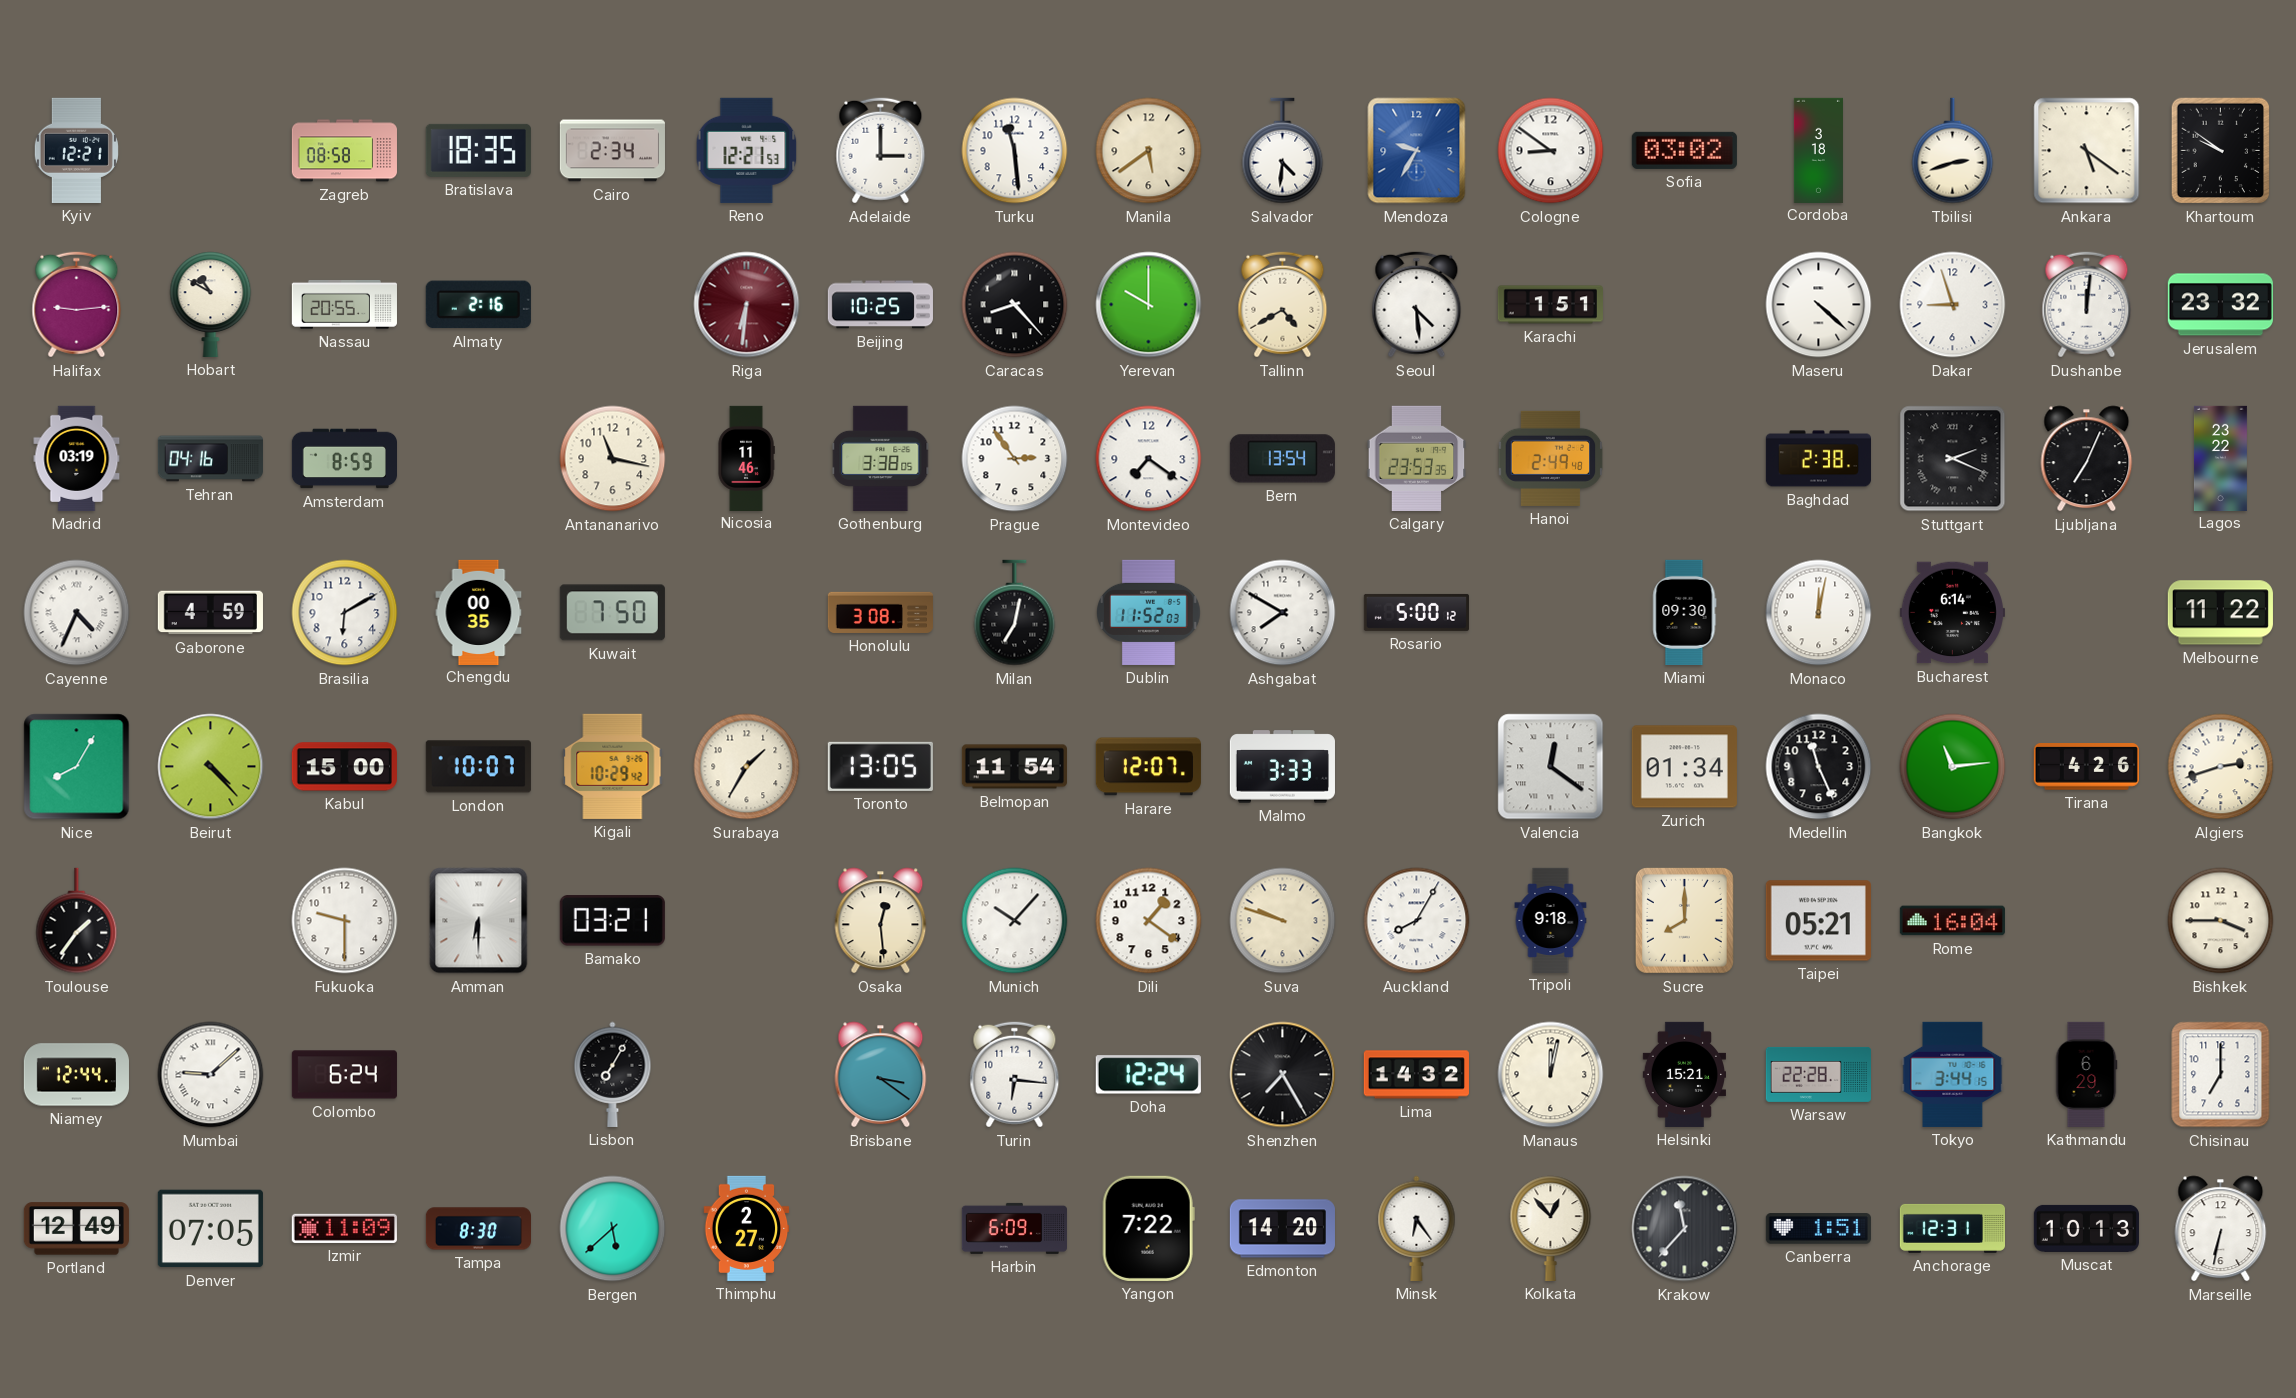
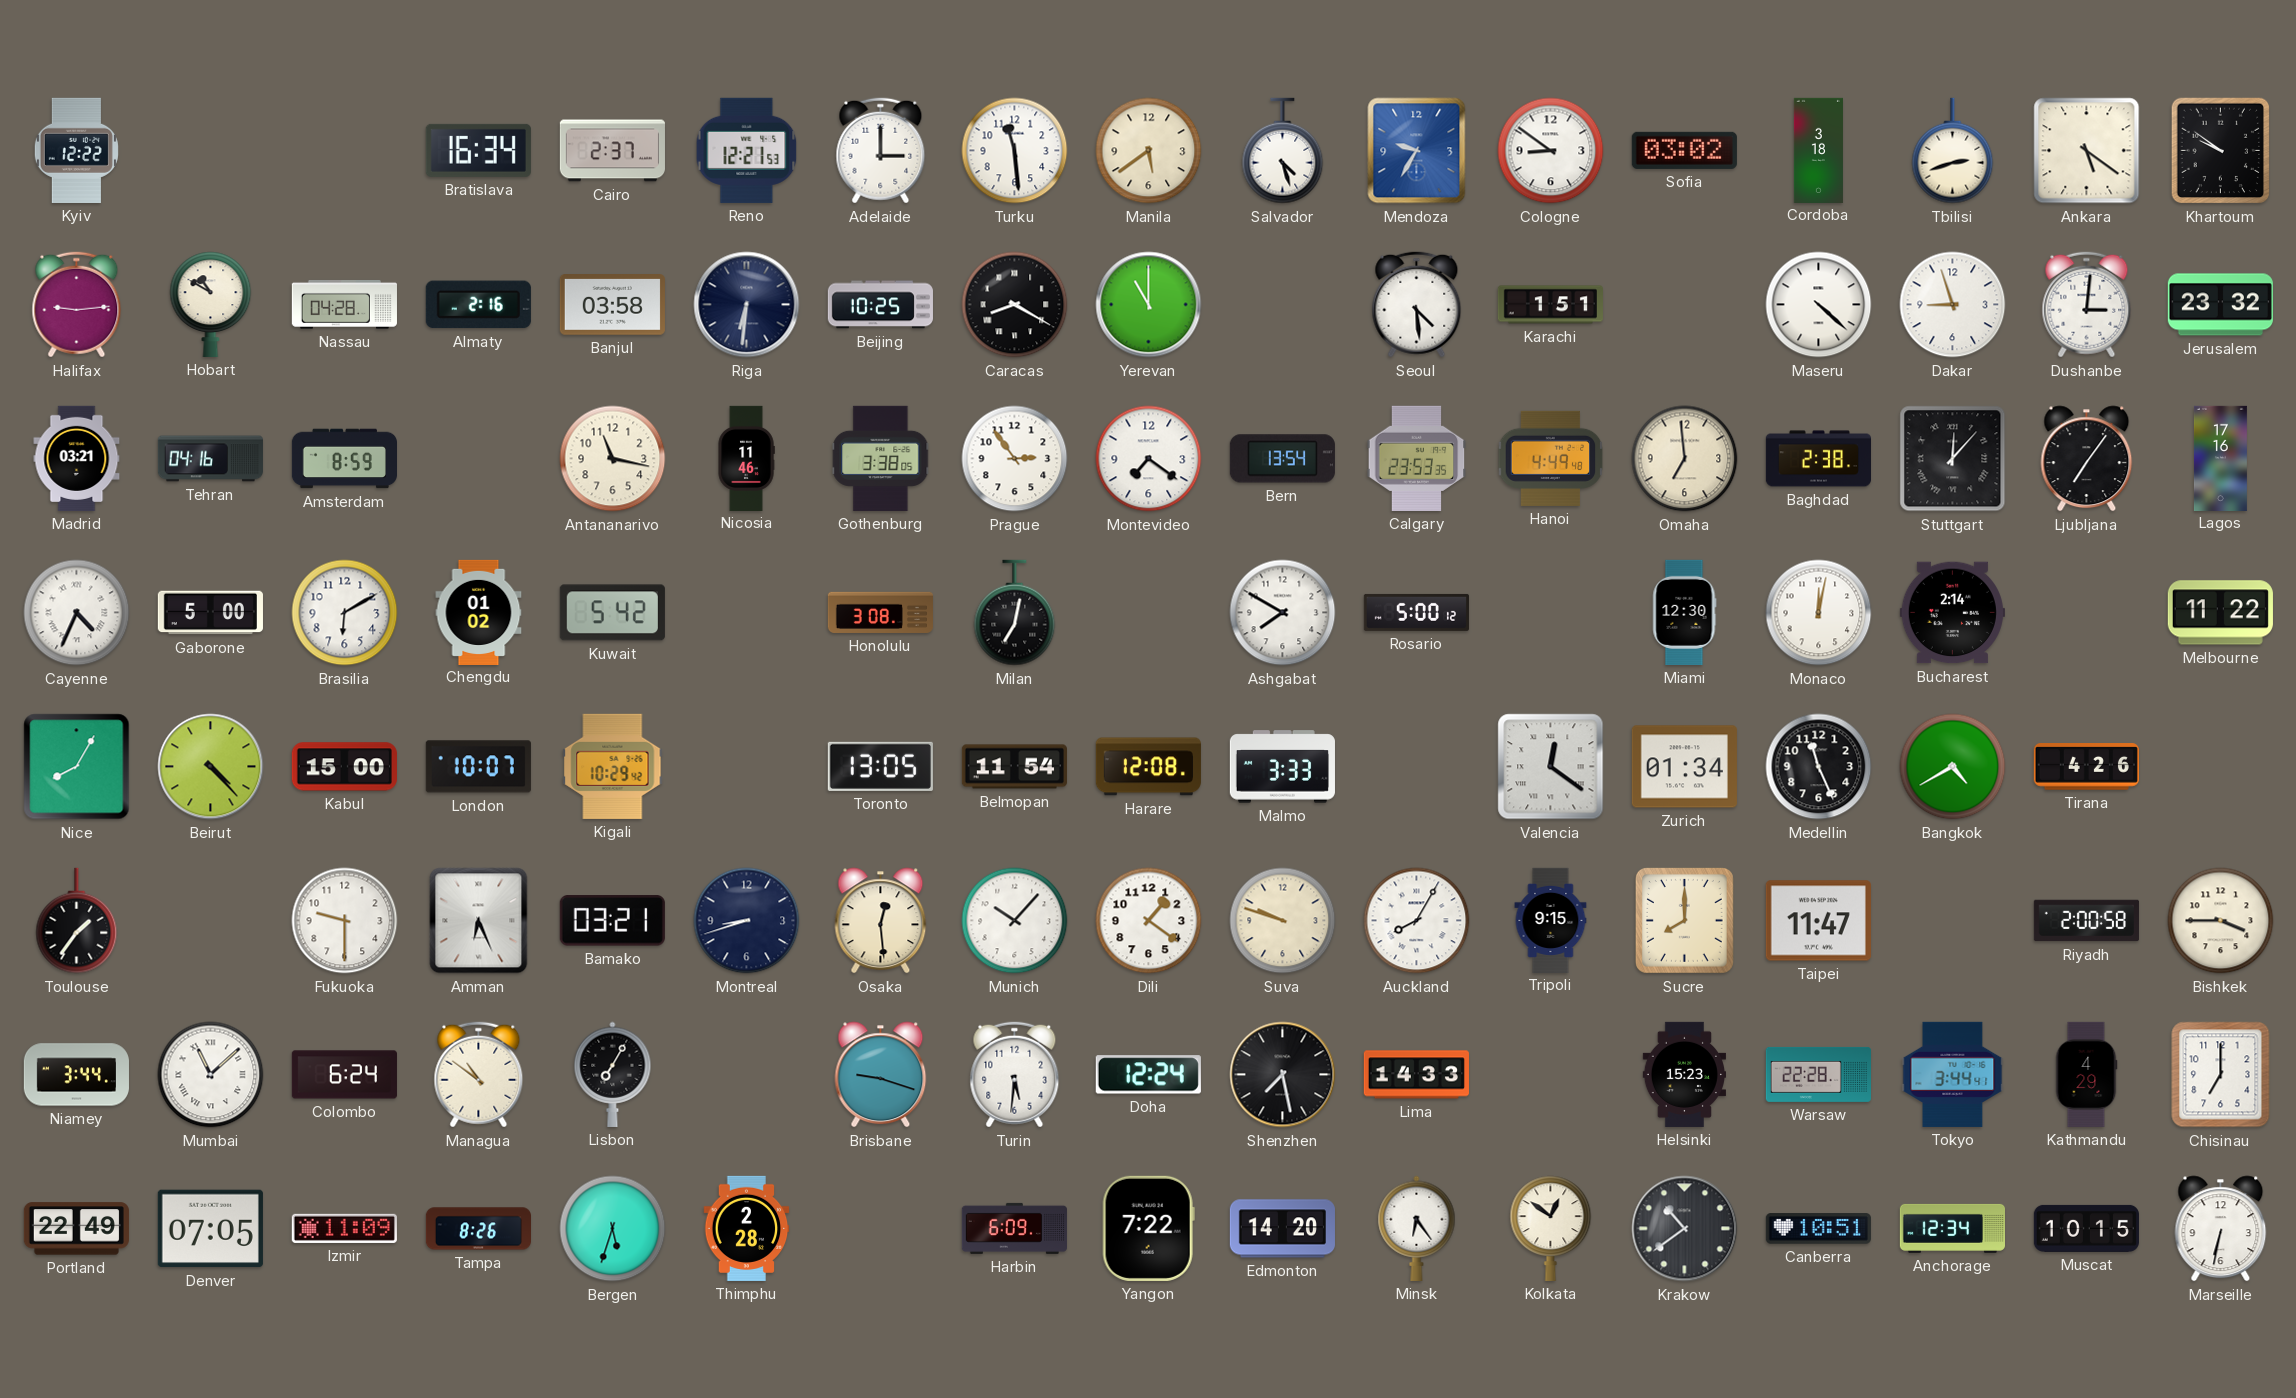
Kyiv: 12:21 -> 12:22
Zagreb: 08:58 -> none
Bratislava: 18:35 -> 16:34
Cairo: 2:34 -> 2:37
Salvador: 4:31 -> 4:27
Nassau: 20:55 -> 04:28
Banjul: none -> 03:58
Riga dial: burgundy -> navy
Caracas: 8:23 -> 8:20
Yerevan: 10:00 -> 11:00
Tallinn: 4:40 -> none
Dushanbe: 12:01 -> 3:01
Madrid: 03:19 -> 03:21
Hanoi: 2:49 -> 4:49
Omaha: none -> 6:59
Stuttgart: 2:19 -> 12:07
Ljubljana: 7:04 -> 7:06
Lagos: 23:22 -> 17:16
Gaborone: 4:59 -> 5:00
Chengdu: 00:35 -> 01:02
Kuwait: 7:50 -> 5:42
Dublin: 11:52 -> none
Miami: 09:30 -> 12:30
Bucharest: 6:14 -> 2:14
Surabaya: 1:35 -> none
Harare: 12:07 -> 12:08
Bangkok: 11:14 -> 4:40
Algiers: 2:42 -> none
Amman: 6:30 -> 6:26
Montreal: none -> 8:42
Tripoli: 9:18 -> 9:15
Taipei: 05:21 -> 11:47
Rome: 16:04 -> none
Riyadh: none -> 2:00
Niamey: 12:44 -> 3:44
Mumbai: 9:08 -> 11:08
Managua: none -> 10:51
Brisbane: 3:21 -> 9:18
Turin: 6:16 -> 5:31
Shenzhen: 7:25 -> 7:28
Lima: 14:32 -> 14:33
Manaus: 12:02 -> none
Helsinki: 15:21 -> 15:23
Tokyo: 3:44:15 -> 3:44:41
Kathmandu: 6:29 -> 4:29
Portland: 12:49 -> 22:49
Tampa: 8:30 -> 8:26
Bergen: 5:38 -> 5:33
Thimphu: 2:27 -> 2:28
Kolkata: 12:53 -> 12:51
Krakow: 11:37 -> 10:39
Canberra: 1:51 -> 10:51
Anchorage: 12:31 -> 12:34
Muscat: 10:13 -> 10:15
